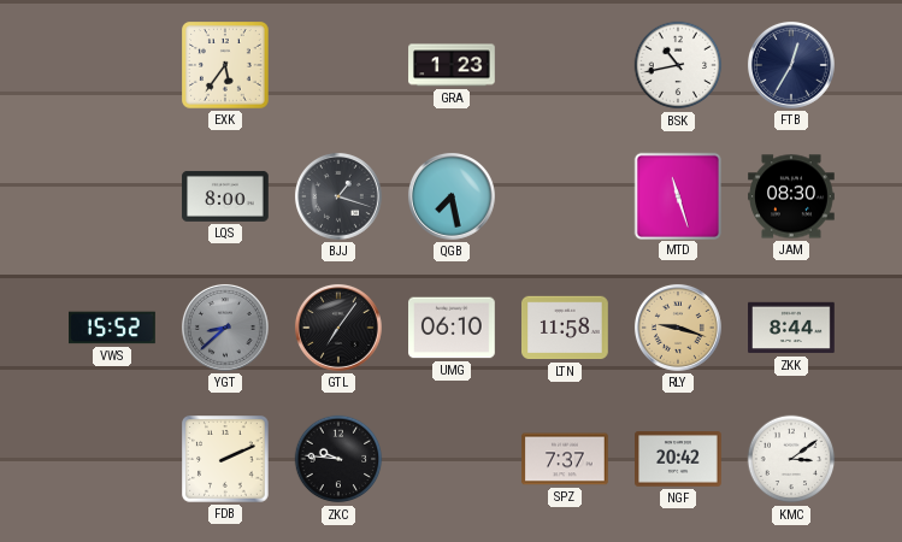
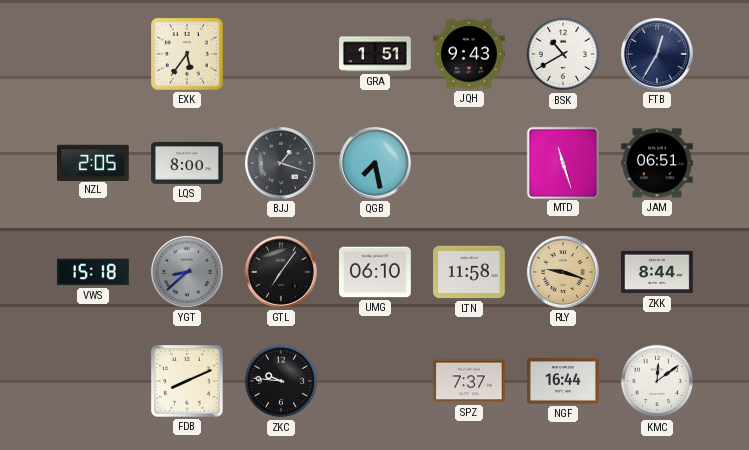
GRA: 1:23 -> 1:51
JQH: none -> 9:43
BSK: 10:43 -> 10:40
NZL: none -> 2:05
JAM: 08:30 -> 06:51
VWS: 15:52 -> 15:18
FDB: 2:11 -> 8:11
NGF: 20:42 -> 16:44
KMC: 3:09 -> 12:09
